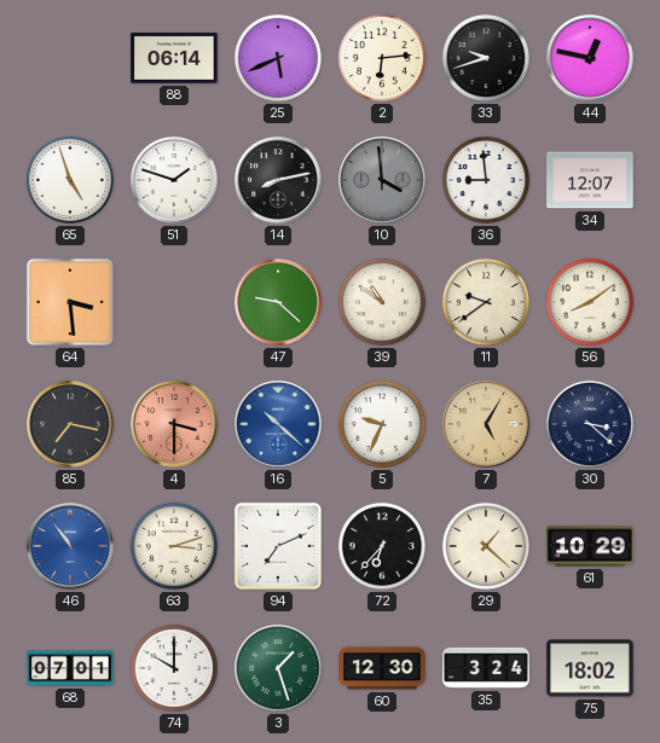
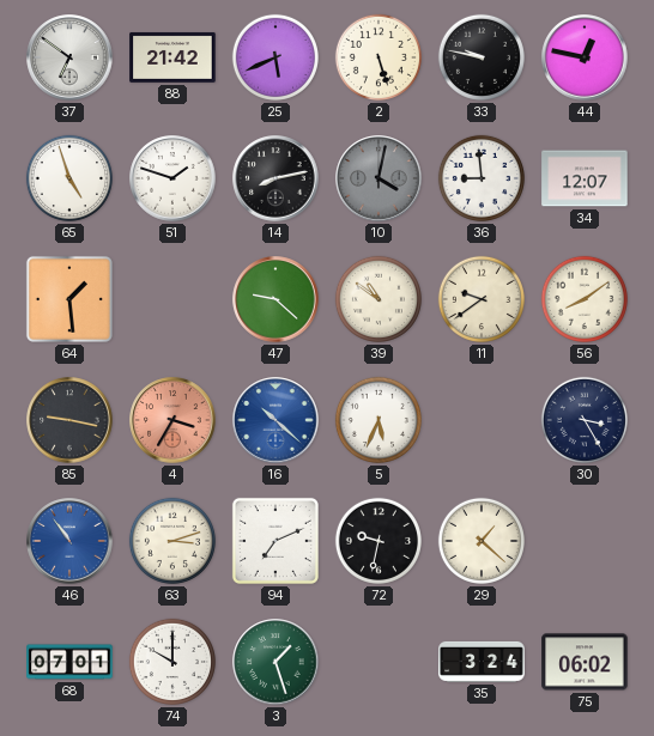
37: none -> 6:51
88: 06:14 -> 21:42
2: 6:14 -> 5:27
33: 9:42 -> 9:47
10: 3:59 -> 4:02
64: 3:29 -> 1:29
85: 7:17 -> 9:17
4: 3:30 -> 3:35
5: 9:34 -> 5:34
7: 5:05 -> none
30: 3:22 -> 3:25
72: 6:37 -> 9:32
61: 10:29 -> none
60: 12:30 -> none
75: 18:02 -> 06:02
